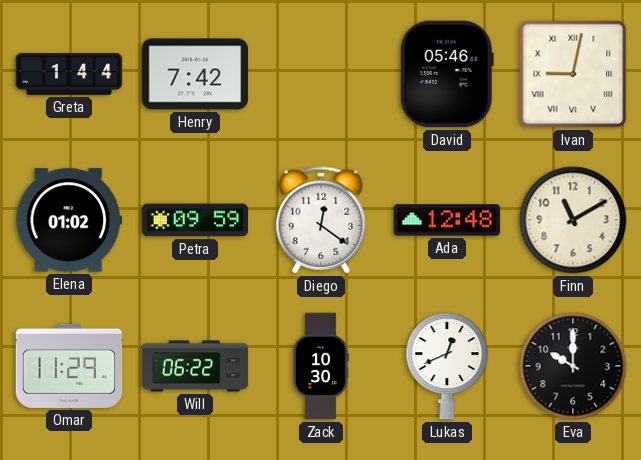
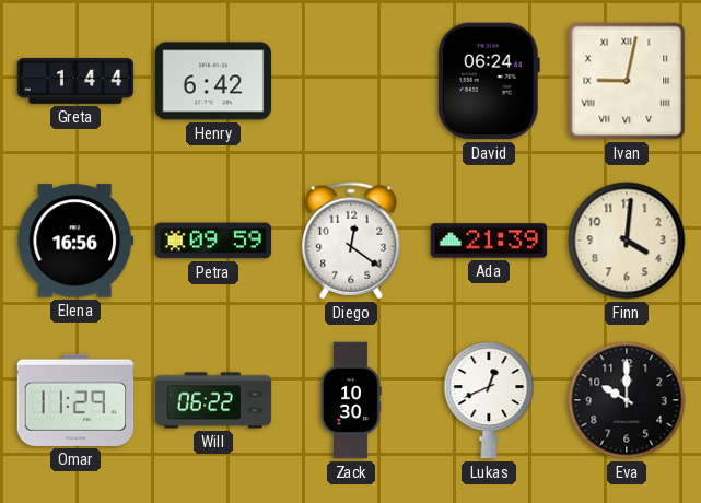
Henry: 7:42 -> 6:42
David: 05:46 -> 06:24
Elena: 01:02 -> 16:56
Ada: 12:48 -> 21:39
Finn: 11:10 -> 4:01
